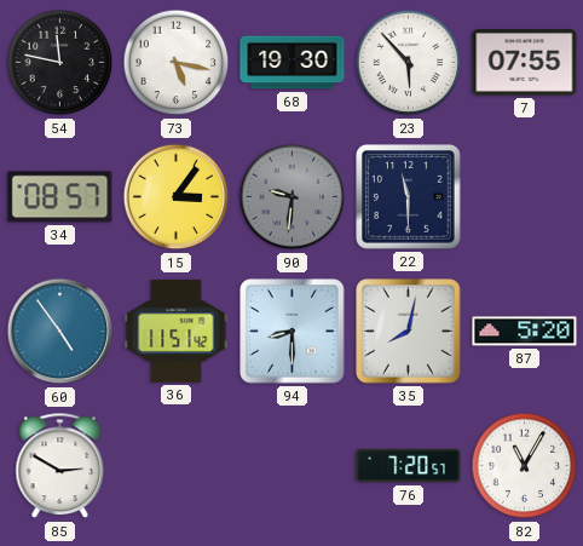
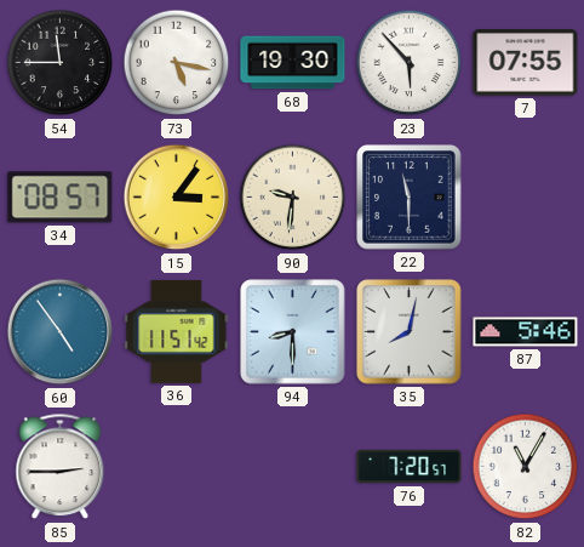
54: 11:47 -> 11:45
90 dial: grey -> cream
87: 5:20 -> 5:46
85: 2:50 -> 2:45
